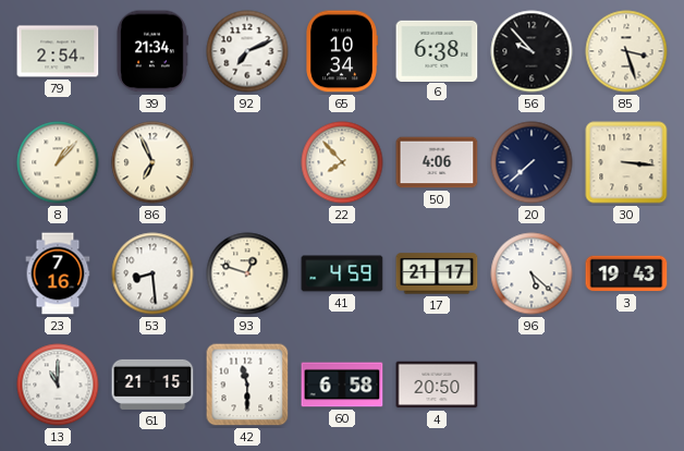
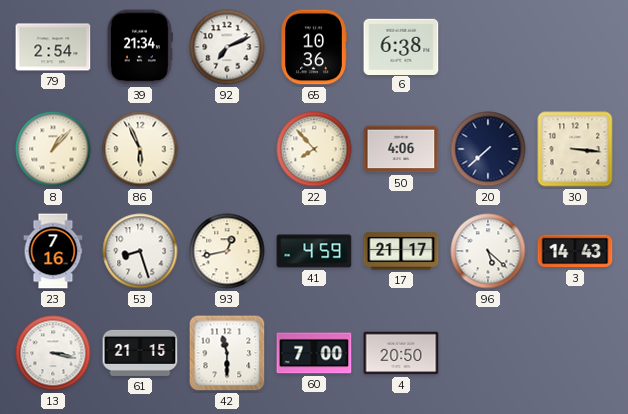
65: 10:34 -> 10:36
56: 9:53 -> none
85: 3:27 -> none
86: 6:56 -> 5:56
53: 8:29 -> 8:27
93: 12:48 -> 12:43
3: 19:43 -> 14:43
13: 11:00 -> 3:17
60: 6:58 -> 7:00
